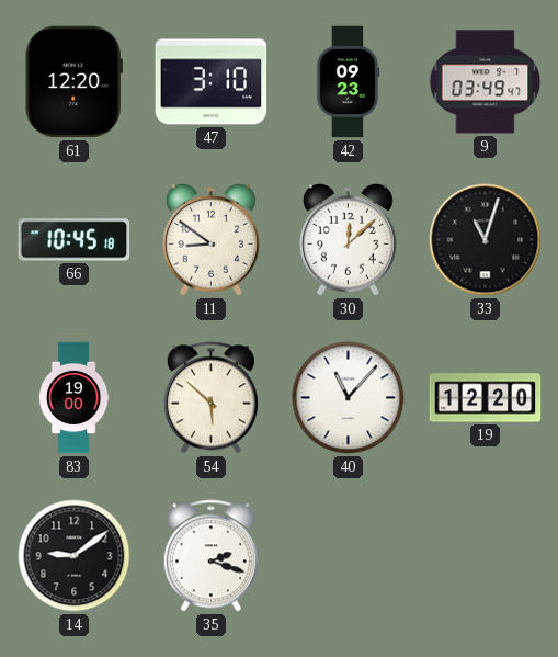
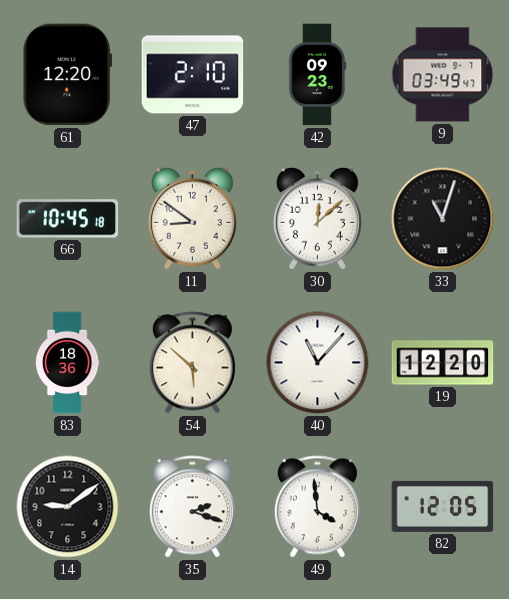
47: 3:10 -> 2:10
83: 19:00 -> 18:36
49: none -> 3:59
82: none -> 12:05
